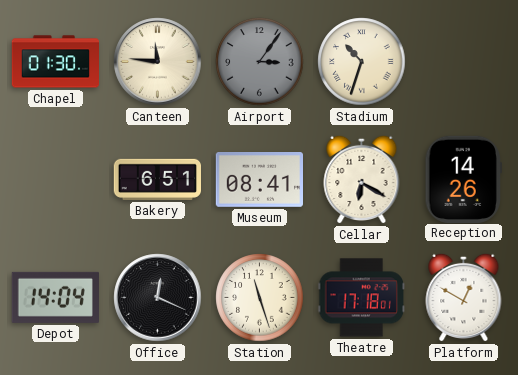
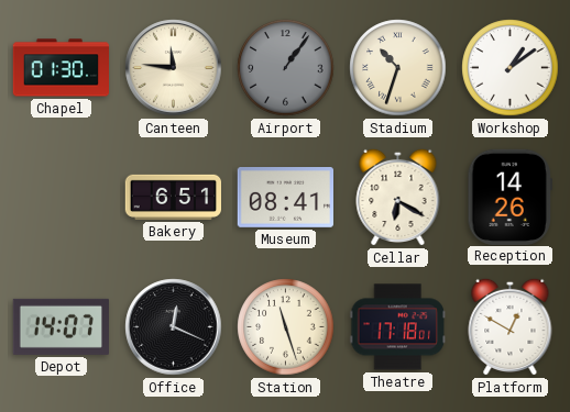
Airport: 3:06 -> 1:06
Workshop: none -> 1:09
Depot: 14:04 -> 14:07
